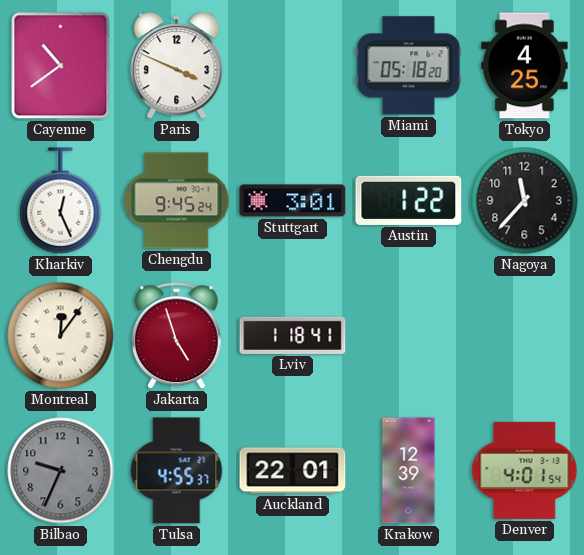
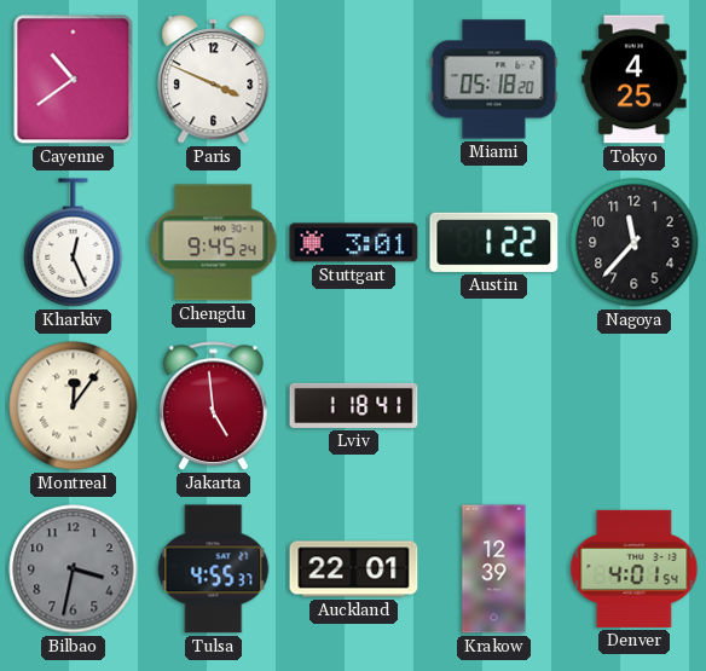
Jakarta: 4:57 -> 4:59
Bilbao: 9:34 -> 3:32
